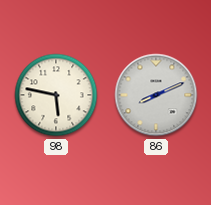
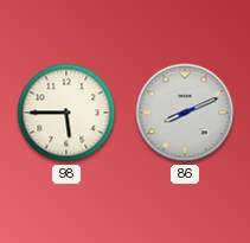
98: 5:47 -> 5:45
